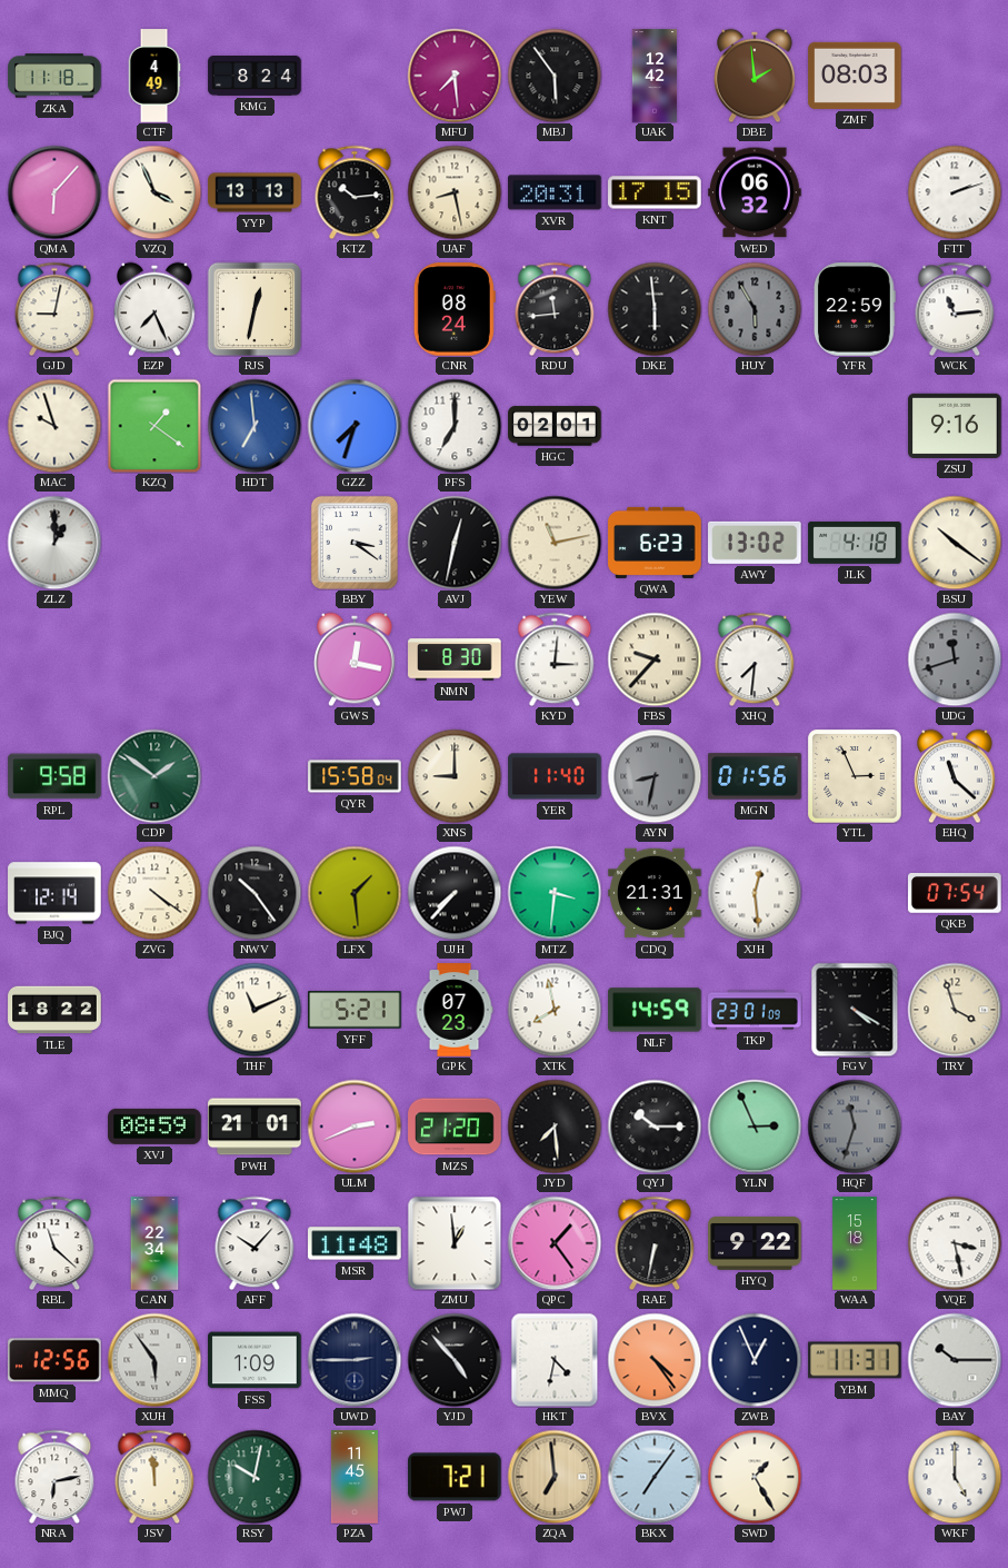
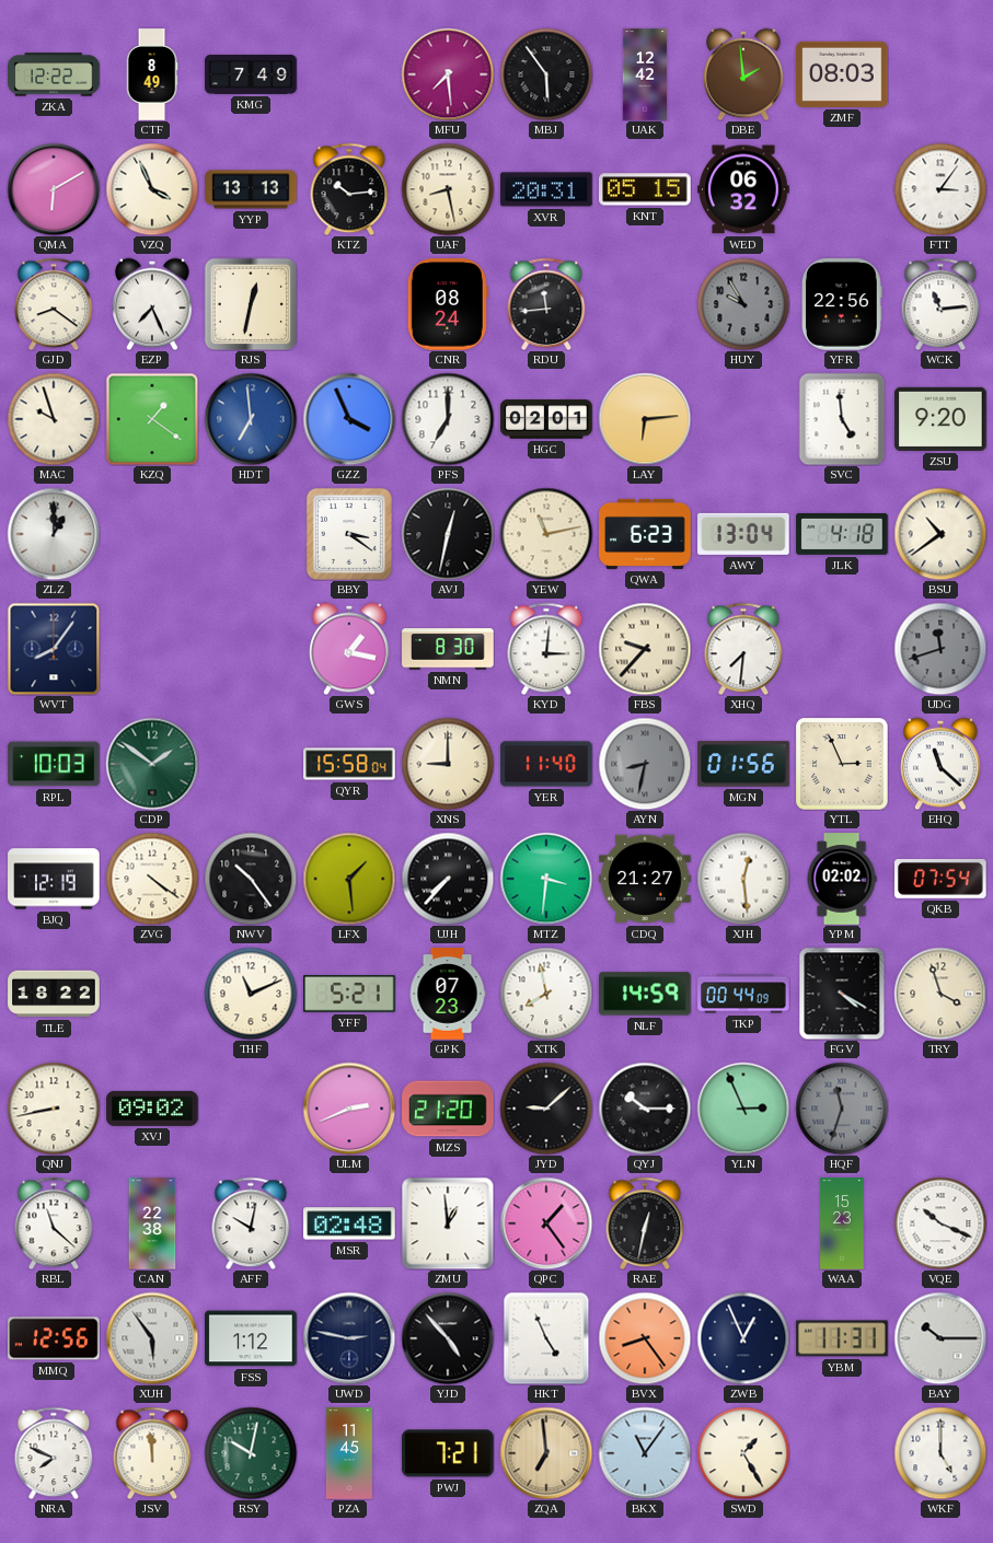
ZKA: 11:18 -> 12:22
CTF: 4:49 -> 8:49
KMG: 8:24 -> 7:49
QMA: 6:07 -> 6:10
KNT: 17:15 -> 05:15
FTT: 2:12 -> 3:06
GJD: 9:02 -> 8:21
DKE: 5:59 -> none
HUY: 5:55 -> 9:55
YFR: 22:59 -> 22:56
GZZ: 7:33 -> 3:56
LAY: none -> 6:14
SVC: none -> 4:59
ZSU: 9:16 -> 9:20
AWY: 13:02 -> 13:04
BSU: 10:21 -> 10:39
WVT: none -> 8:06
GWS: 12:17 -> 1:17
RPL: 9:58 -> 10:03
BJQ: 12:14 -> 12:19
CDQ: 21:31 -> 21:27
YPM: none -> 02:02
TKP: 23:01 -> 00:44
QNJ: none -> 8:43
XVJ: 08:59 -> 09:02
PWH: 21:01 -> none
JYD: 7:29 -> 9:08
CAN: 22:34 -> 22:38
AFF: 10:07 -> 10:02
MSR: 11:48 -> 02:48
RAE: 6:32 -> 12:32
HYQ: 9:22 -> none
WAA: 15:18 -> 15:23
VQE: 3:28 -> 10:19
FSS: 1:09 -> 1:12
UWD: 2:45 -> 2:47
HKT: 4:32 -> 4:56
BVX: 4:24 -> 8:24
NRA: 6:13 -> 7:49
BKX: 7:06 -> 11:06
